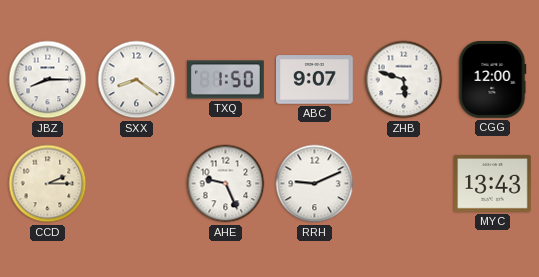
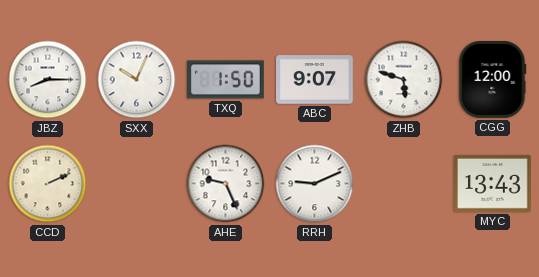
SXX: 8:21 -> 10:04
CCD: 2:15 -> 2:11
